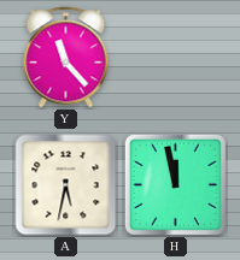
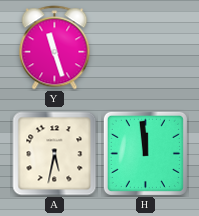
Y: 11:23 -> 11:27
H: 11:58 -> 11:59
